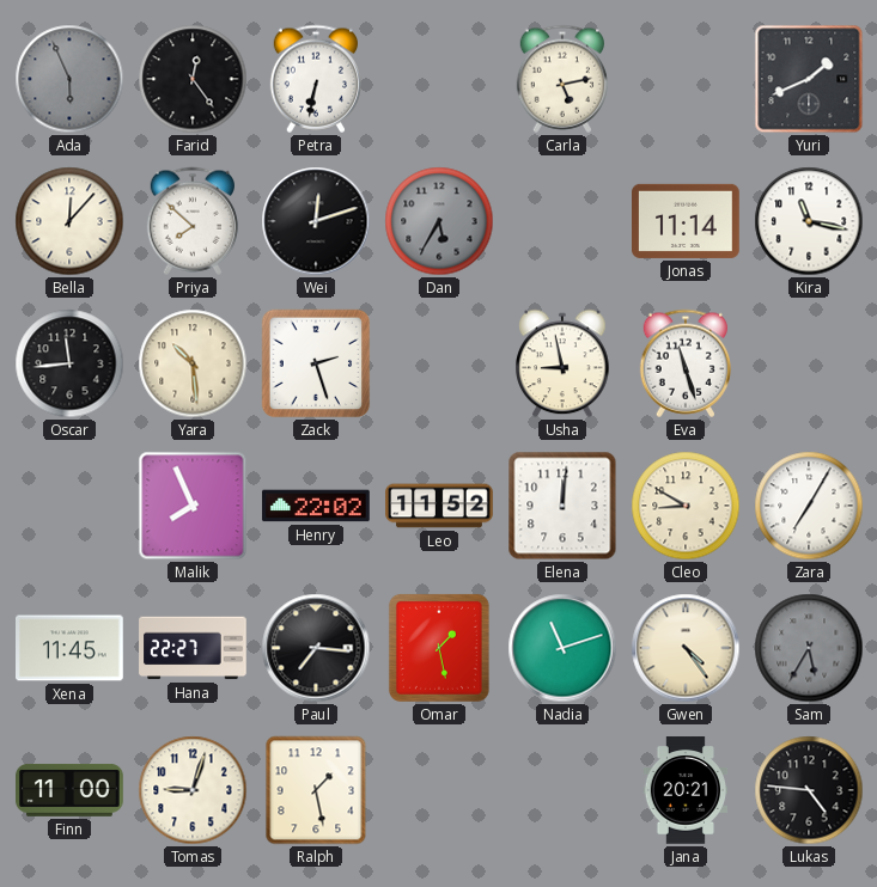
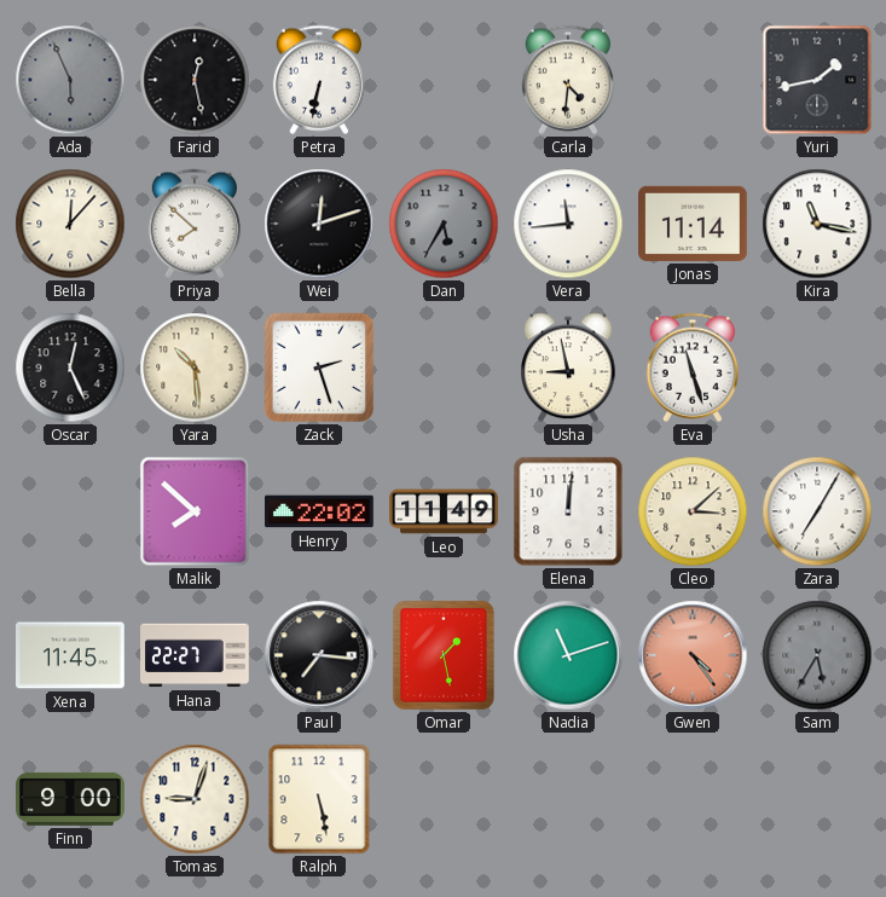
Farid: 12:24 -> 12:28
Carla: 5:13 -> 4:31
Yuri: 1:41 -> 1:43
Vera: none -> 11:44
Oscar: 11:44 -> 12:26
Malik: 7:56 -> 7:52
Leo: 11:52 -> 11:49
Cleo: 8:50 -> 3:08
Gwen dial: cream -> salmon
Finn: 11:00 -> 9:00
Ralph: 1:28 -> 5:28
Jana: 20:21 -> none
Lukas: 4:46 -> none
